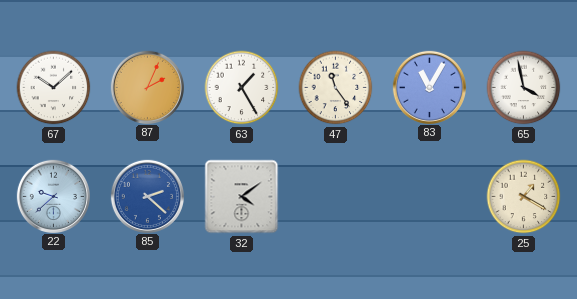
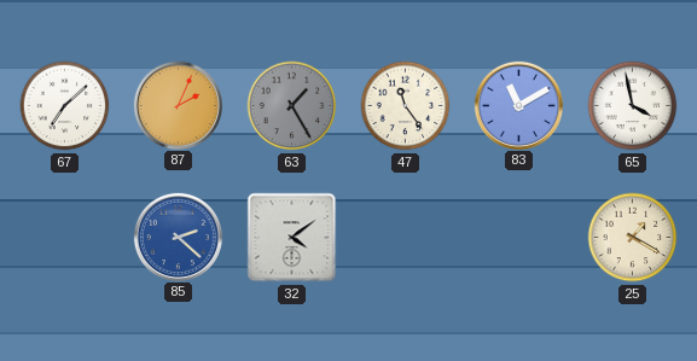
67: 10:08 -> 7:08
63 dial: white -> grey
83: 11:05 -> 11:10
22: 9:38 -> none
